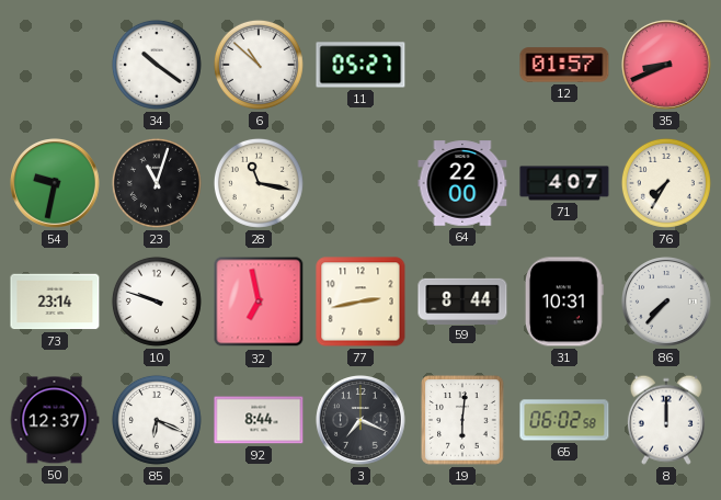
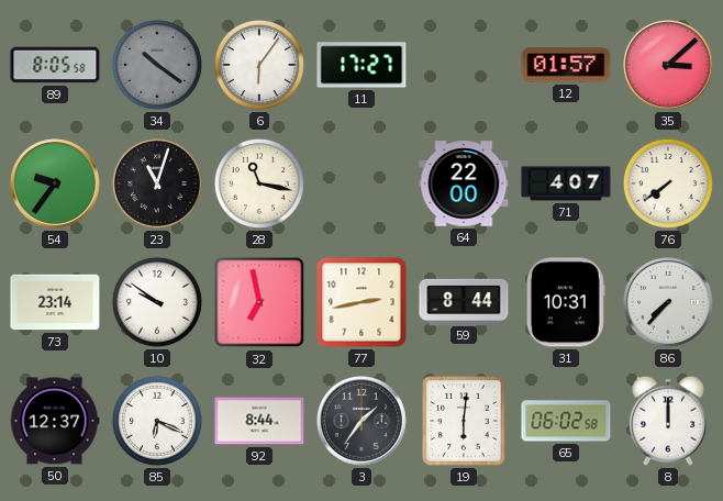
89: none -> 8:05
34 dial: white -> grey
6: 10:52 -> 6:06
11: 05:27 -> 17:27
35: 8:41 -> 3:08
54: 9:32 -> 9:36
76: 7:35 -> 7:39
10: 9:48 -> 9:51
3: 7:19 -> 1:36
